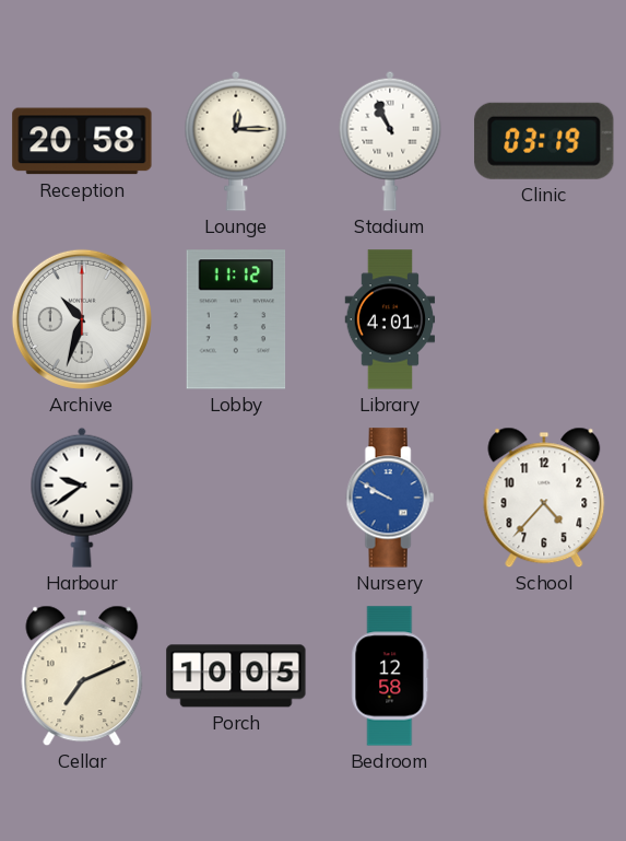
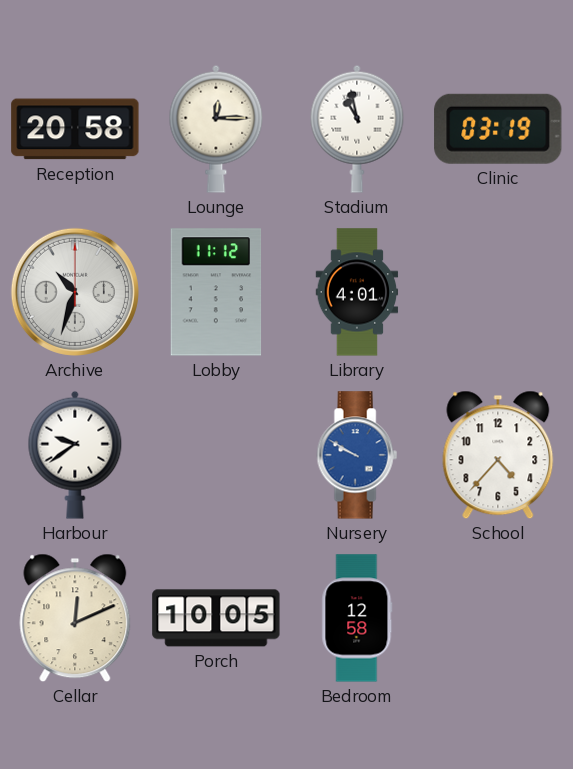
Stadium: 10:56 -> 10:58
Cellar: 7:11 -> 12:11
